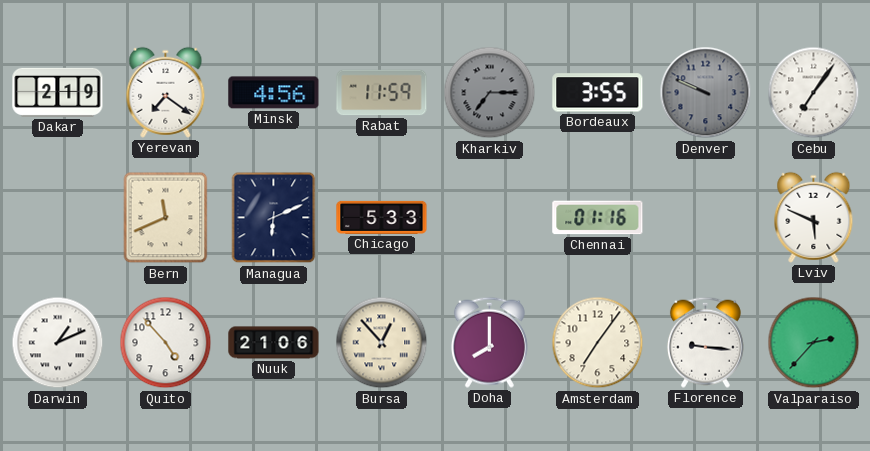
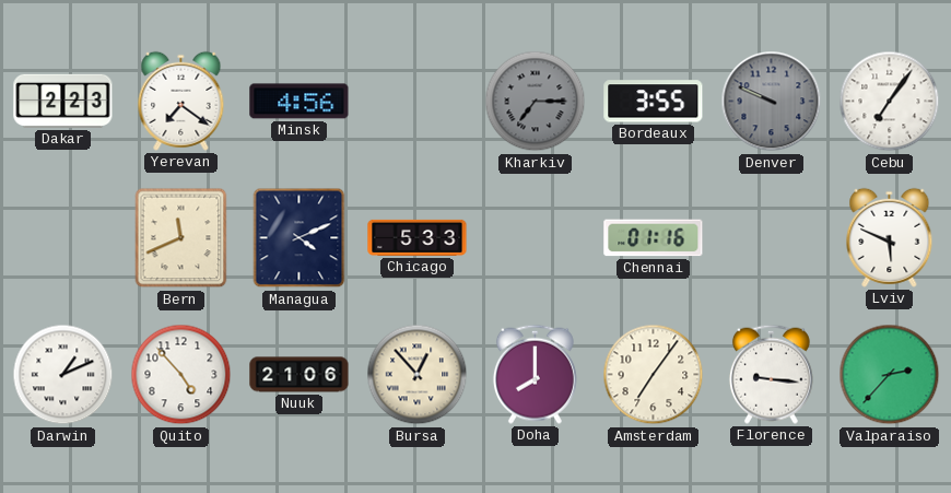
Dakar: 2:19 -> 2:23
Rabat: 11:59 -> none
Managua: 6:11 -> 4:11
